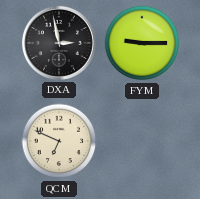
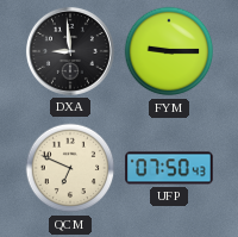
DXA: 2:58 -> 8:59
UFP: none -> 07:50
